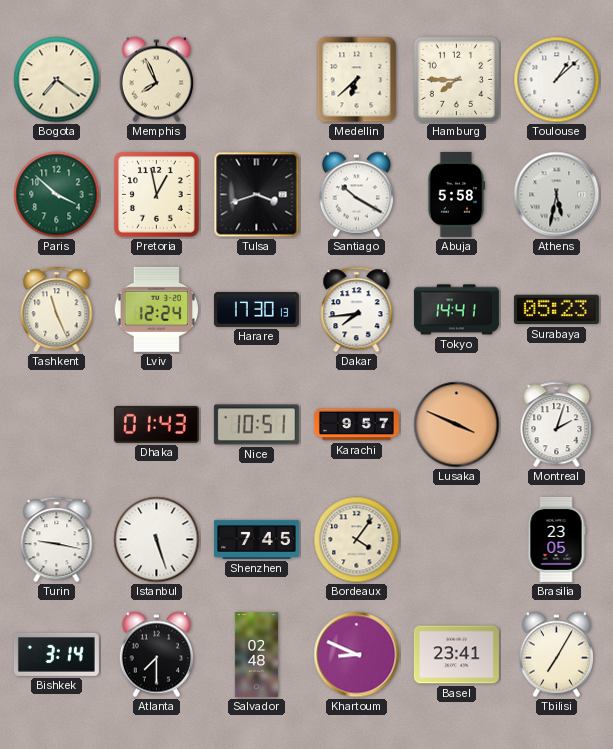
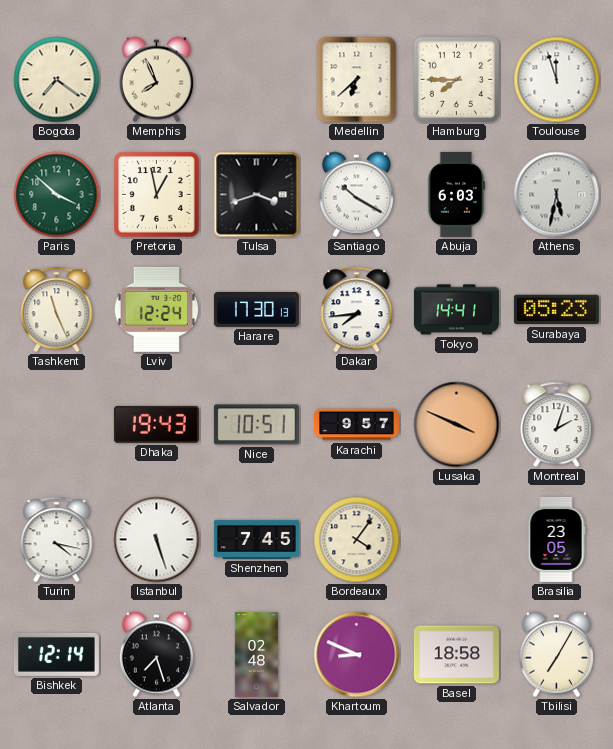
Toulouse: 1:08 -> 11:57
Abuja: 5:58 -> 6:03
Dhaka: 01:43 -> 19:43
Turin: 9:17 -> 4:17
Bishkek: 3:14 -> 12:14
Atlanta: 7:30 -> 7:27
Basel: 23:41 -> 18:58
